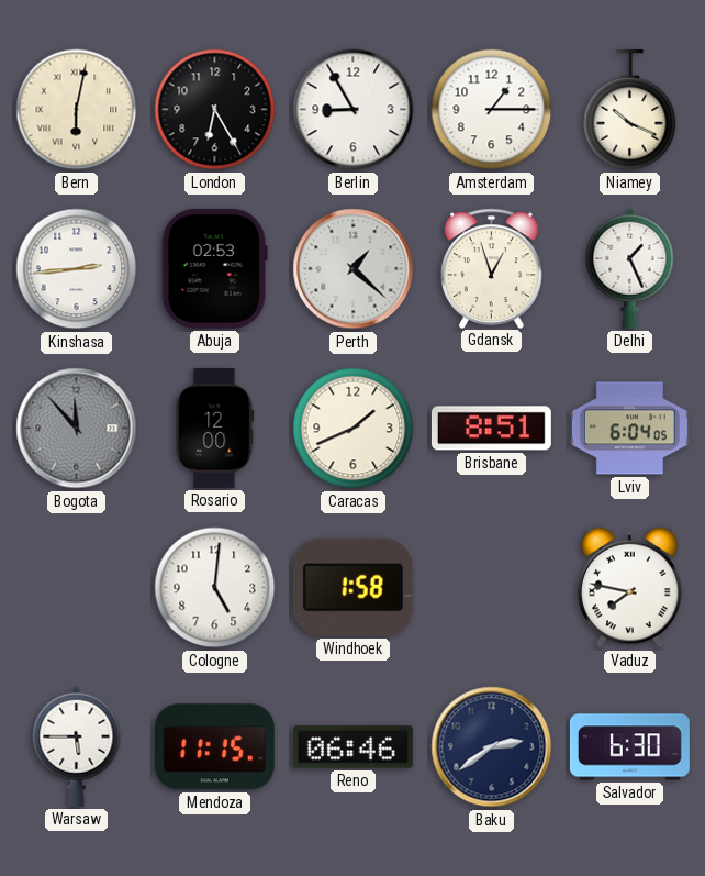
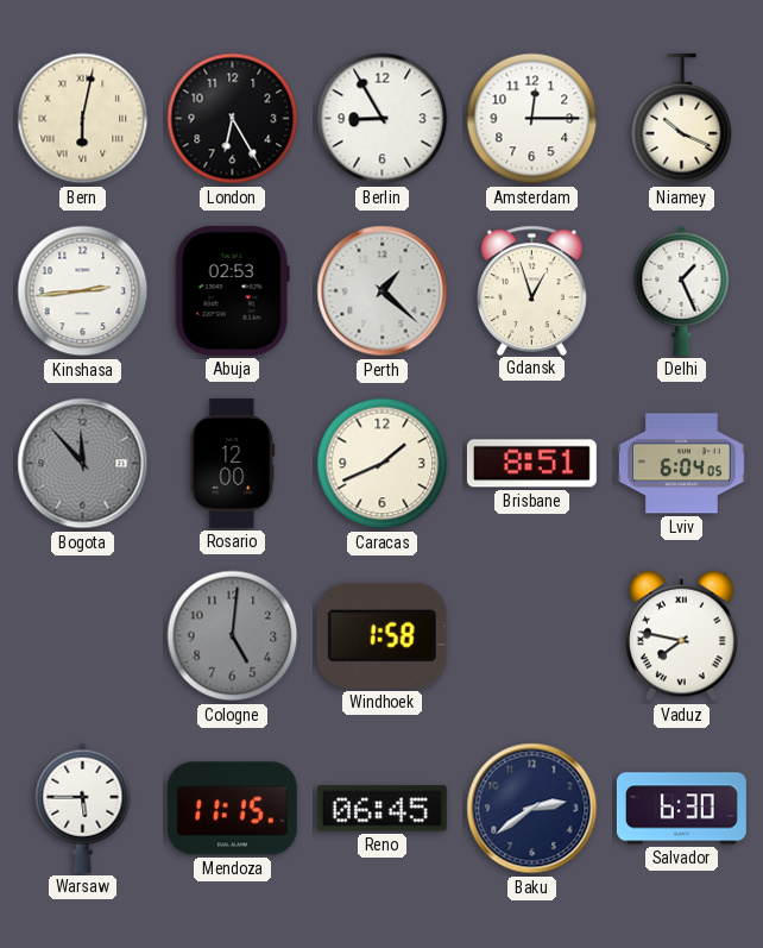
Amsterdam: 1:15 -> 12:15
Cologne dial: white -> grey
Reno: 06:46 -> 06:45
